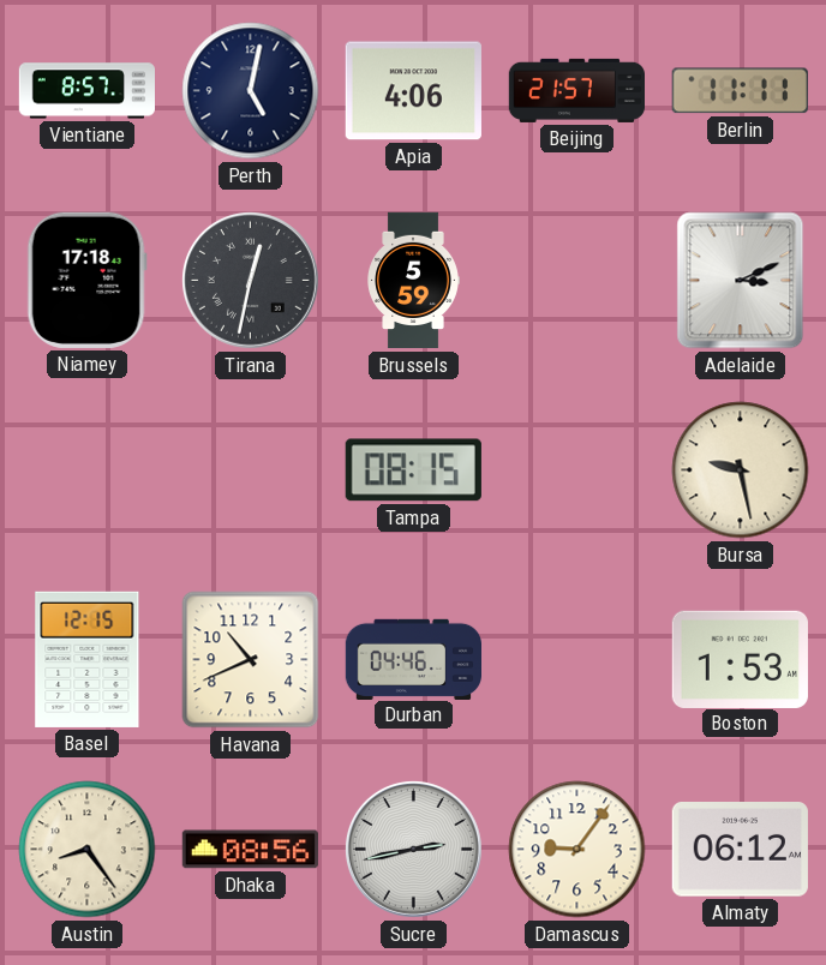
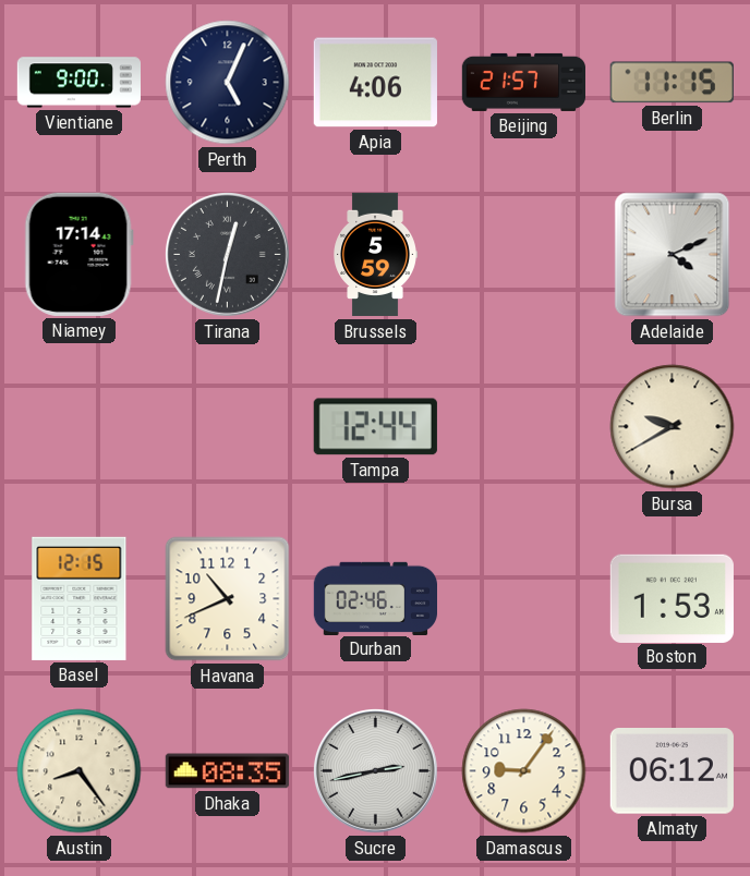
Vientiane: 8:57 -> 9:00
Perth: 5:02 -> 5:04
Berlin: 11:11 -> 11:15
Niamey: 17:18 -> 17:14
Adelaide: 3:11 -> 4:11
Tampa: 08:15 -> 12:44
Bursa: 9:28 -> 9:40
Durban: 04:46 -> 02:46
Dhaka: 08:56 -> 08:35
